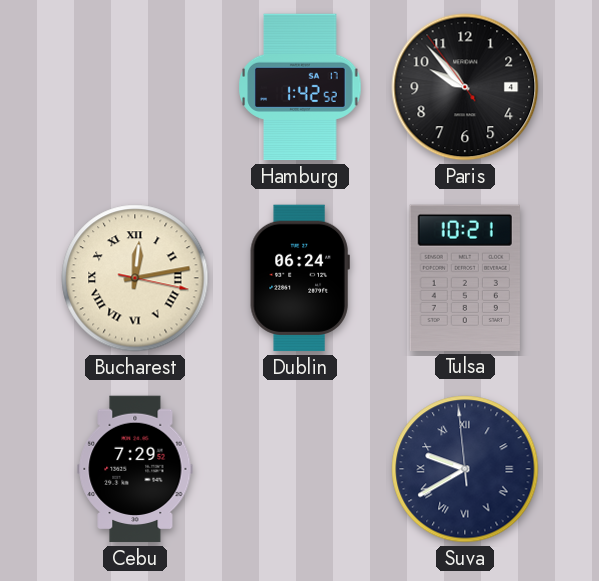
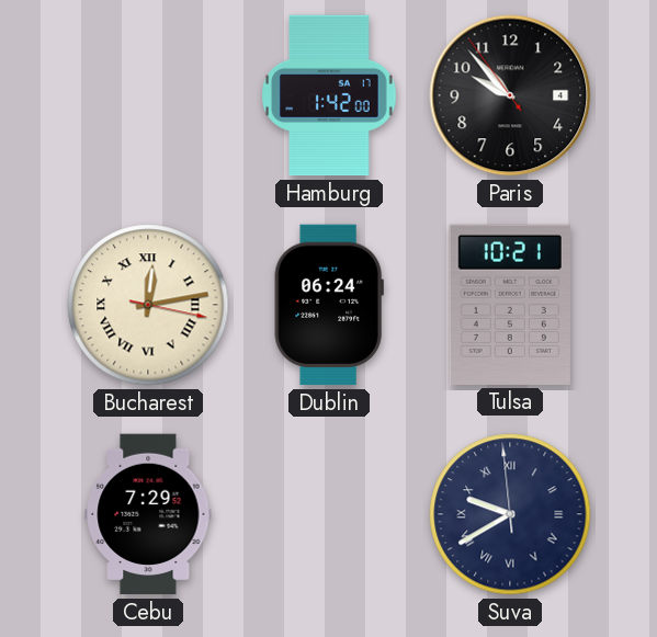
Hamburg: 1:42:52 -> 1:42:00
